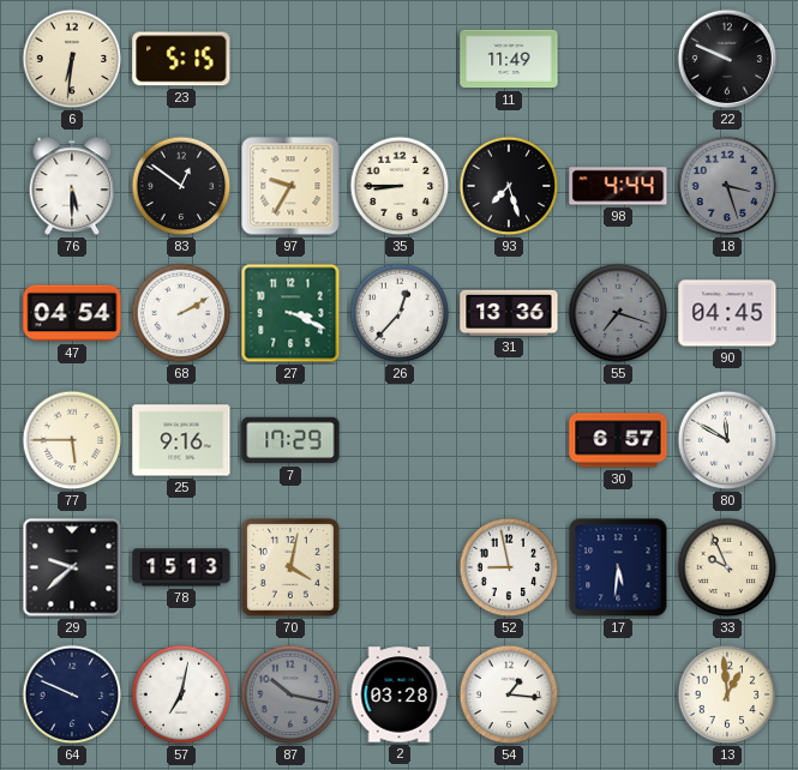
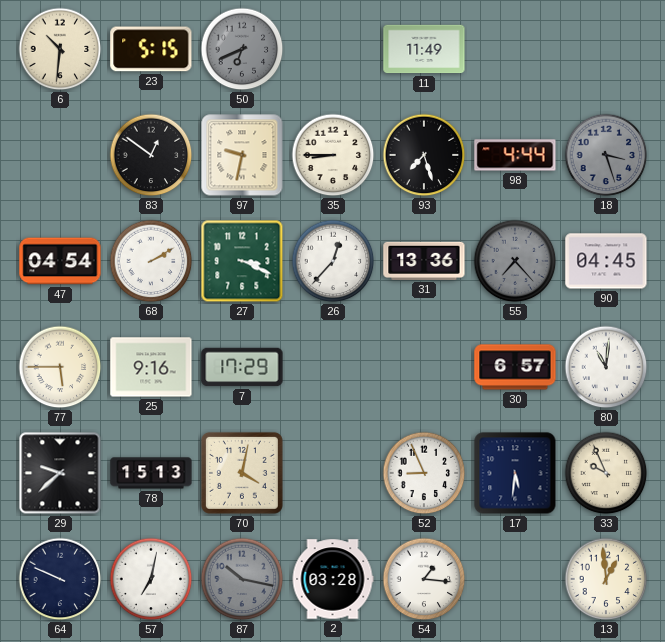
6: 6:31 -> 10:31
50: none -> 6:41
22: 9:49 -> none
76: 5:30 -> none
97: 9:35 -> 9:32
55: 7:18 -> 7:23
80: 11:50 -> 11:01
52: 8:58 -> 8:56
